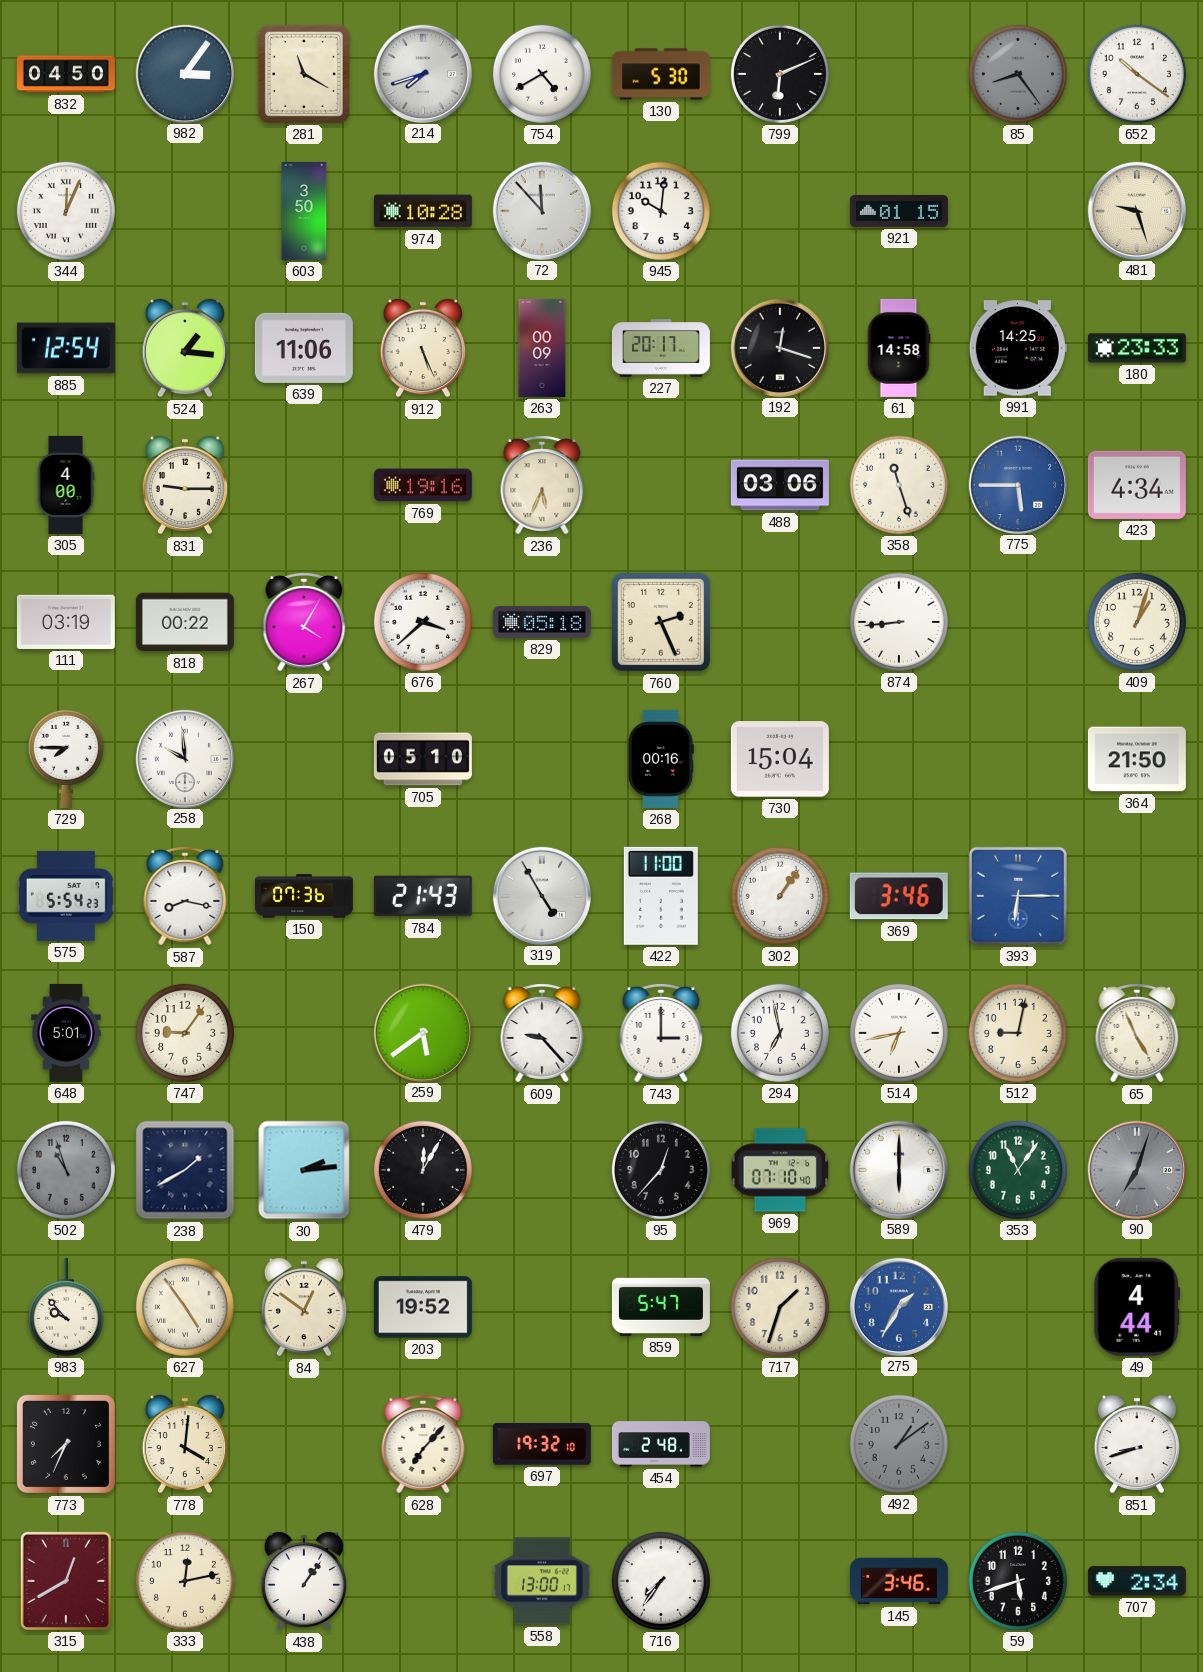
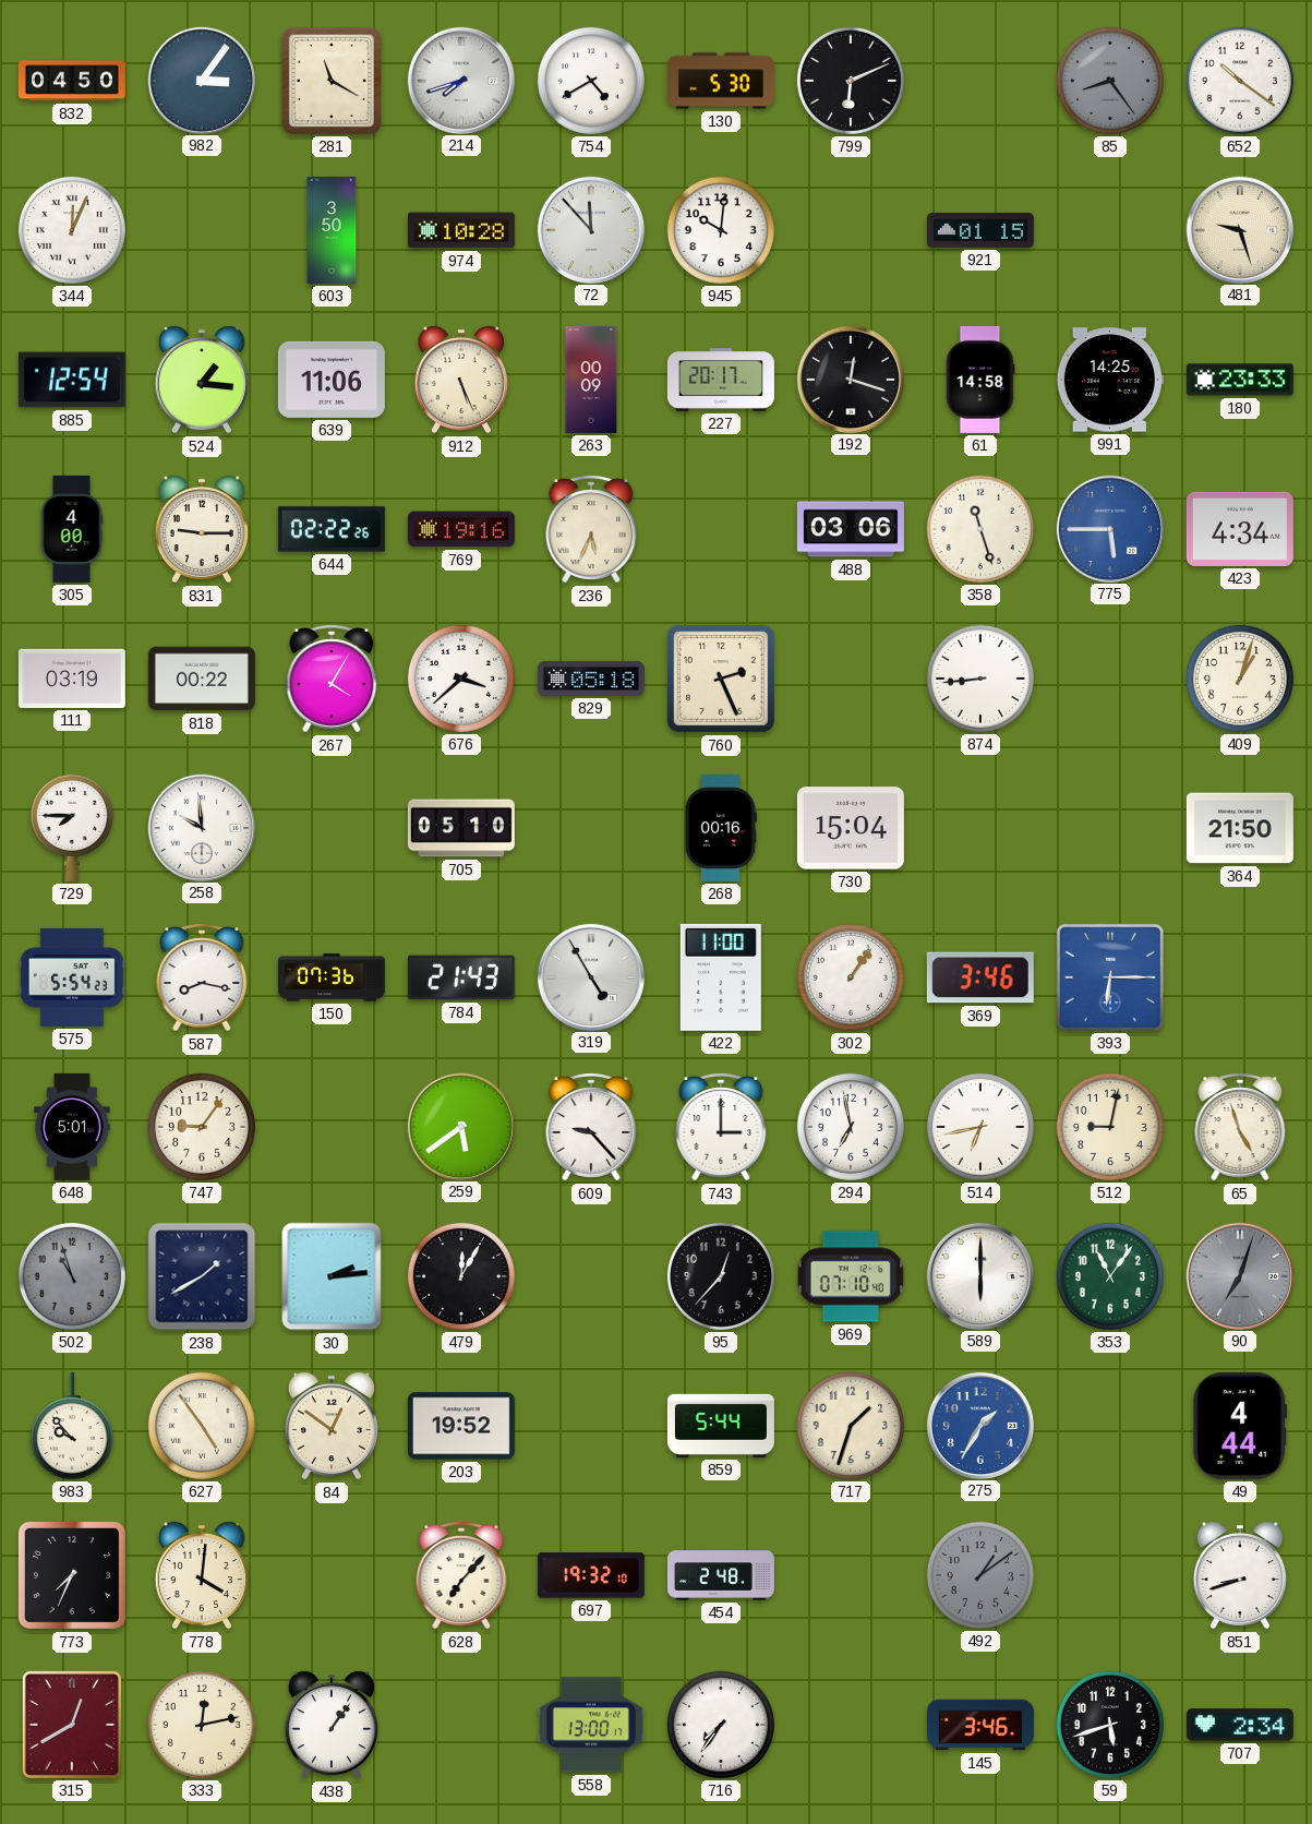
644: none -> 02:22
65: 4:56 -> 4:57
859: 5:47 -> 5:44
